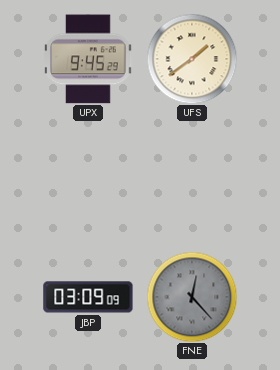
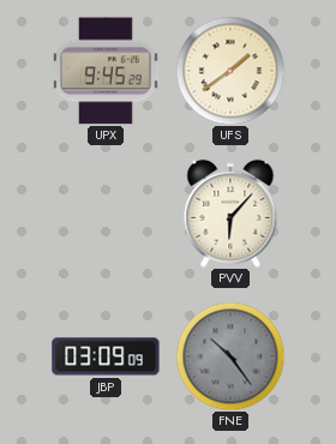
PVV: none -> 6:07
FNE: 12:23 -> 10:24
